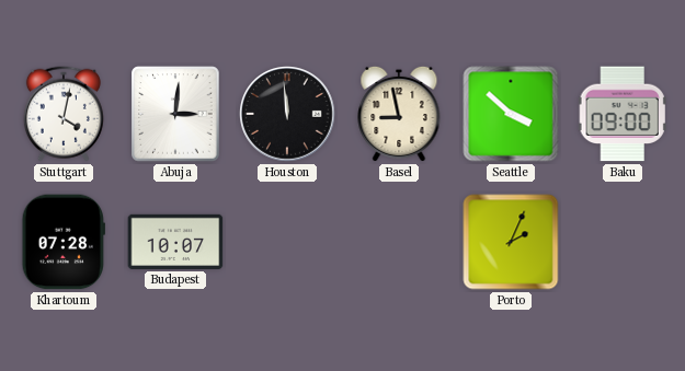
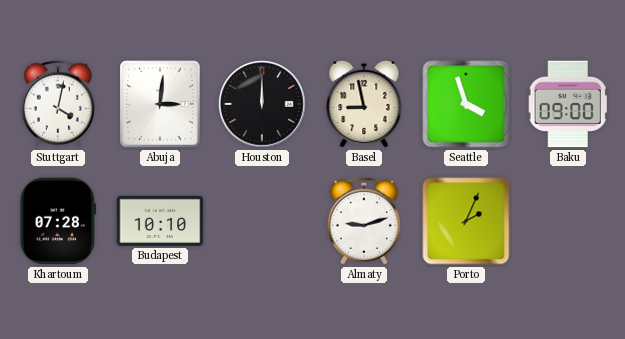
Houston: 11:59 -> 12:00
Seattle: 3:52 -> 3:57
Budapest: 10:07 -> 10:10
Almaty: none -> 9:12
